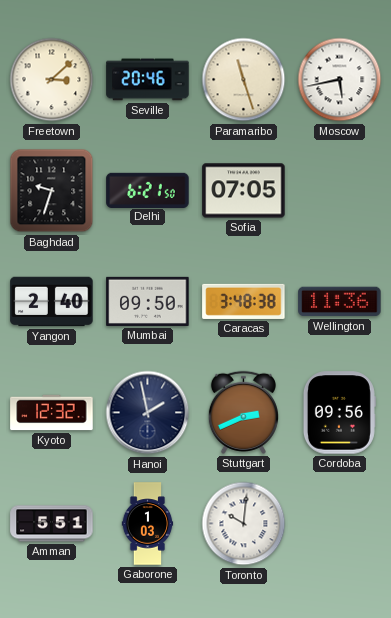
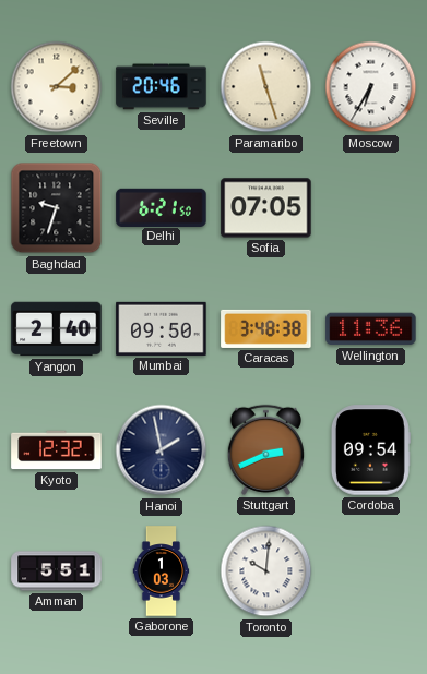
Moscow: 5:43 -> 6:35
Cordoba: 09:56 -> 09:54
